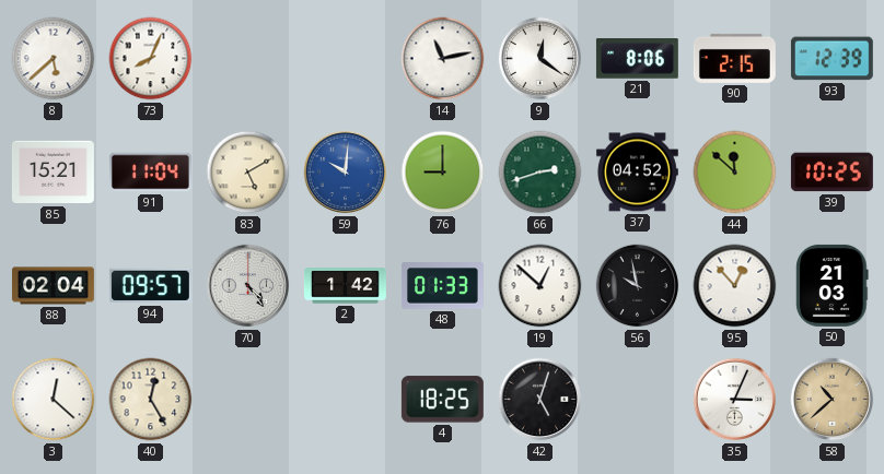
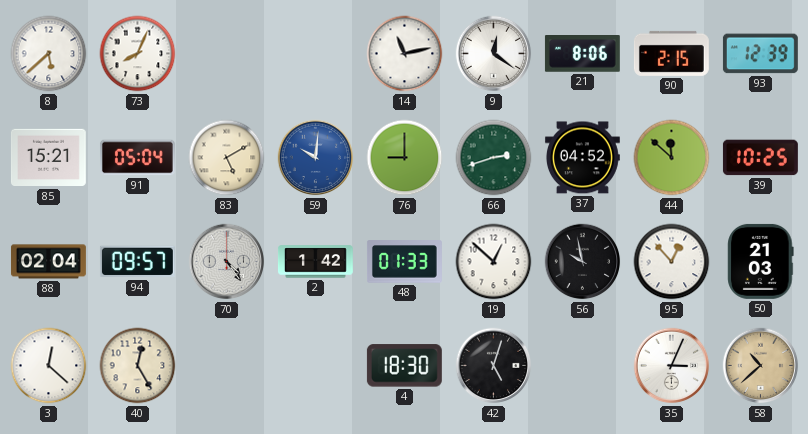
91: 11:04 -> 05:04
4: 18:25 -> 18:30
